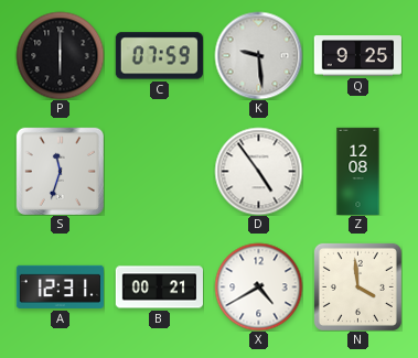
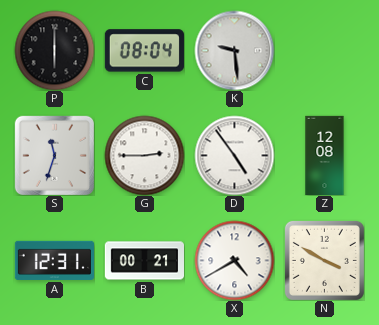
C: 07:59 -> 08:04
Q: 9:25 -> none
G: none -> 2:45
N: 3:59 -> 3:50
